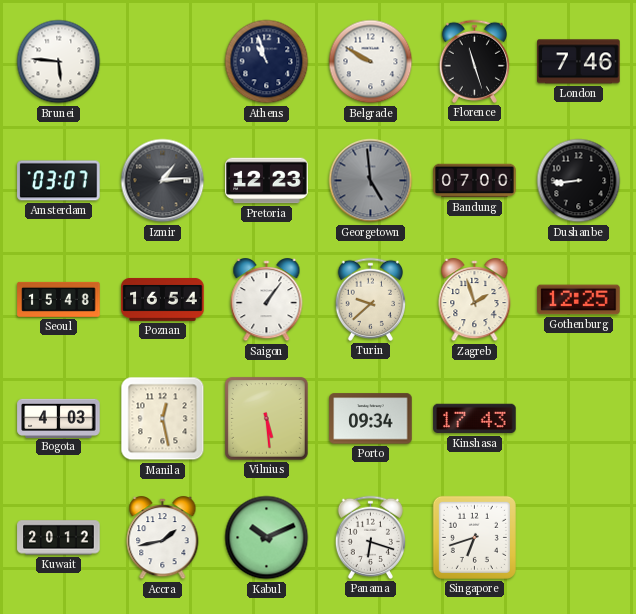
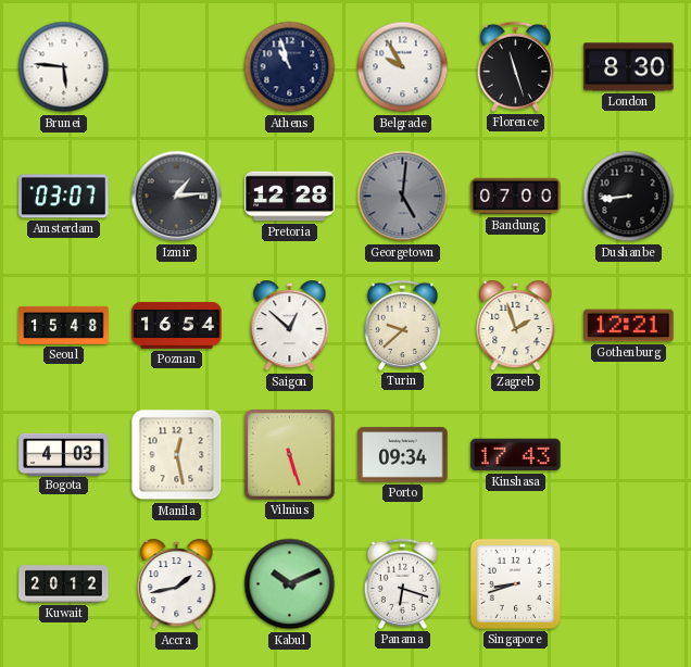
Belgrade: 9:50 -> 9:55
London: 7:46 -> 8:30
Pretoria: 12:23 -> 12:28
Georgetown: 4:59 -> 5:01
Saigon: 1:06 -> 12:52
Gothenburg: 12:25 -> 12:21
Vilnius: 5:29 -> 5:27
Singapore: 6:42 -> 8:42
